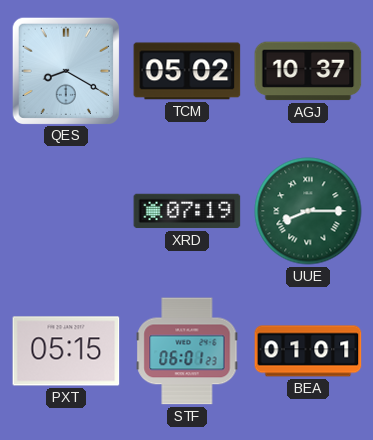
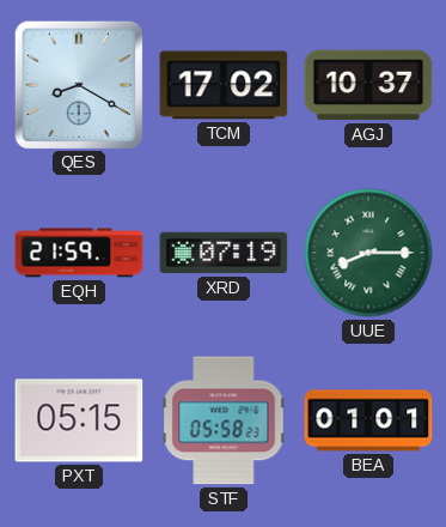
TCM: 05:02 -> 17:02
EQH: none -> 21:59
STF: 06:01 -> 05:58
